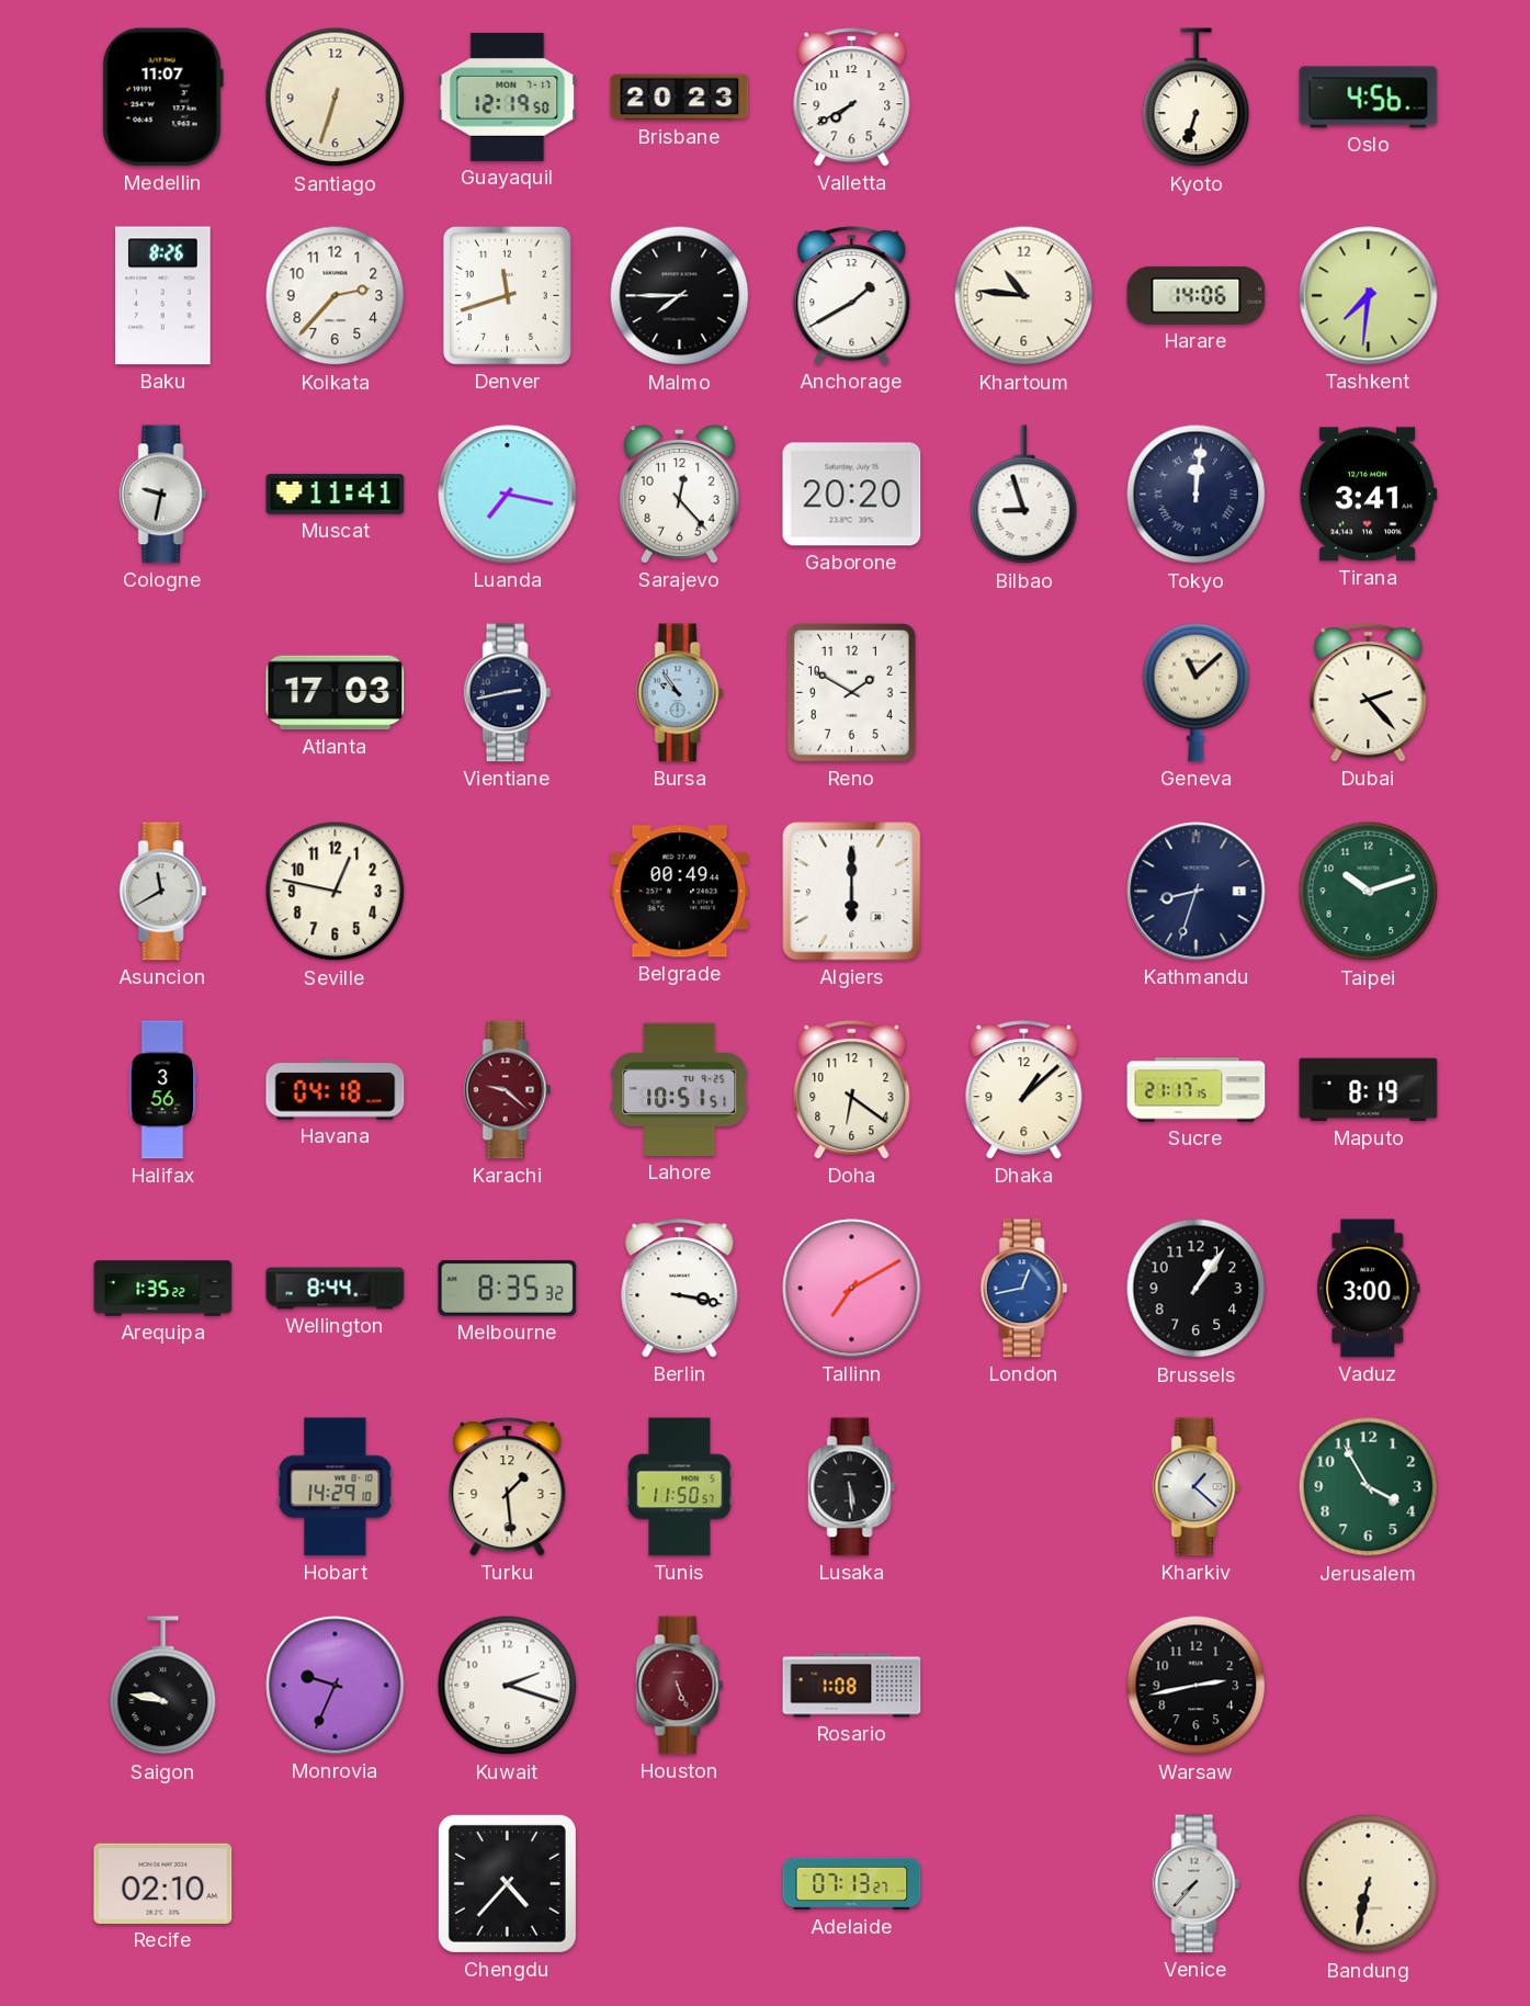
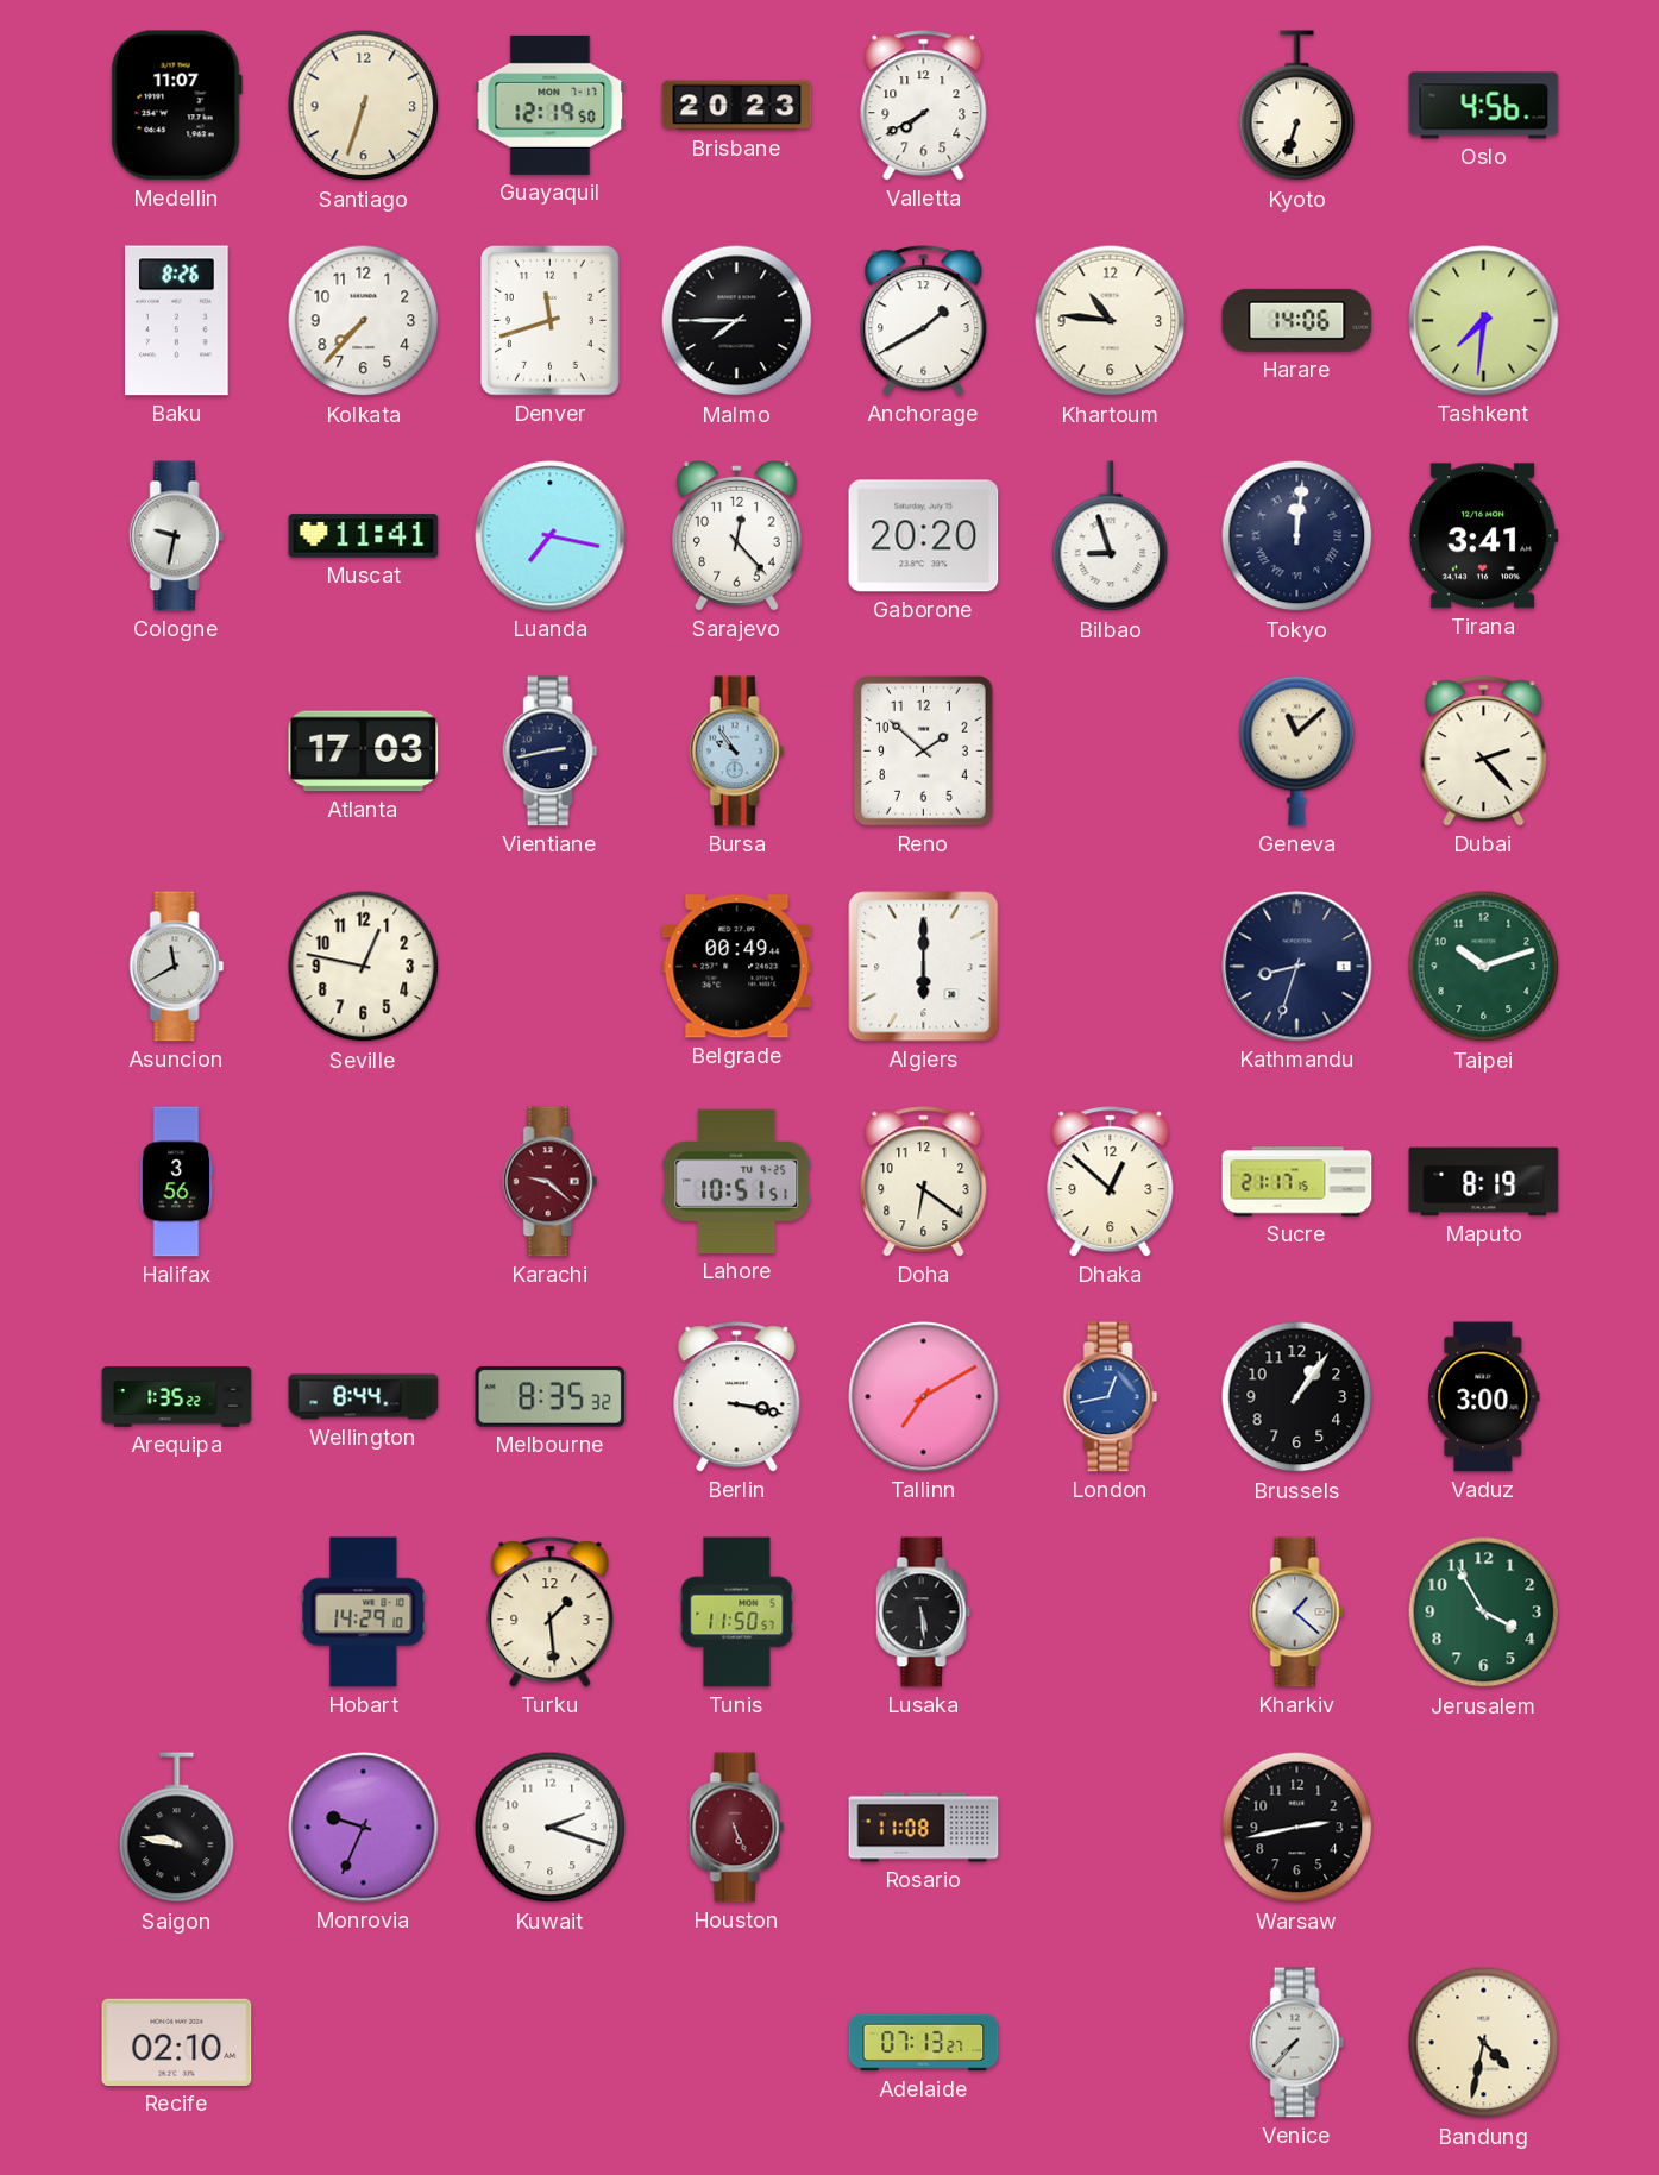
Kolkata: 2:37 -> 7:37
Reno: 1:50 -> 1:52
Havana: 04:18 -> none
Dhaka: 1:08 -> 12:52
Rosario: 1:08 -> 11:08
Chengdu: 4:37 -> none
Bandung: 6:32 -> 4:32
